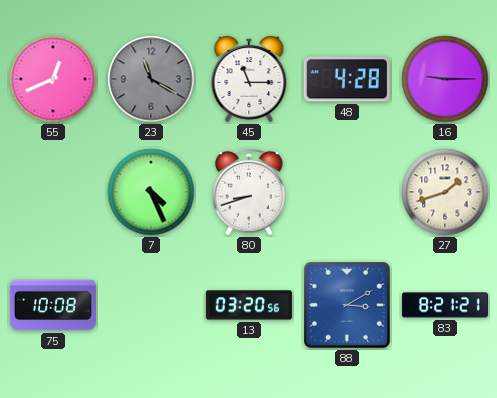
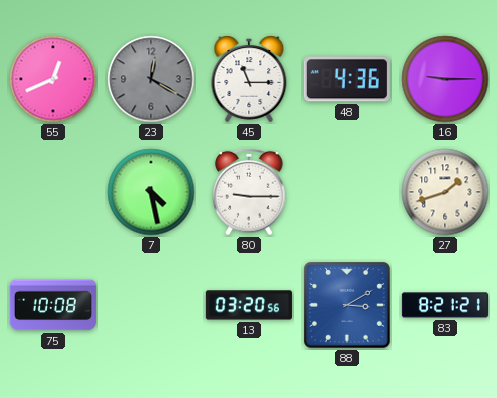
23: 11:20 -> 12:20
48: 4:28 -> 4:36
7: 4:26 -> 4:28
80: 8:42 -> 9:15
